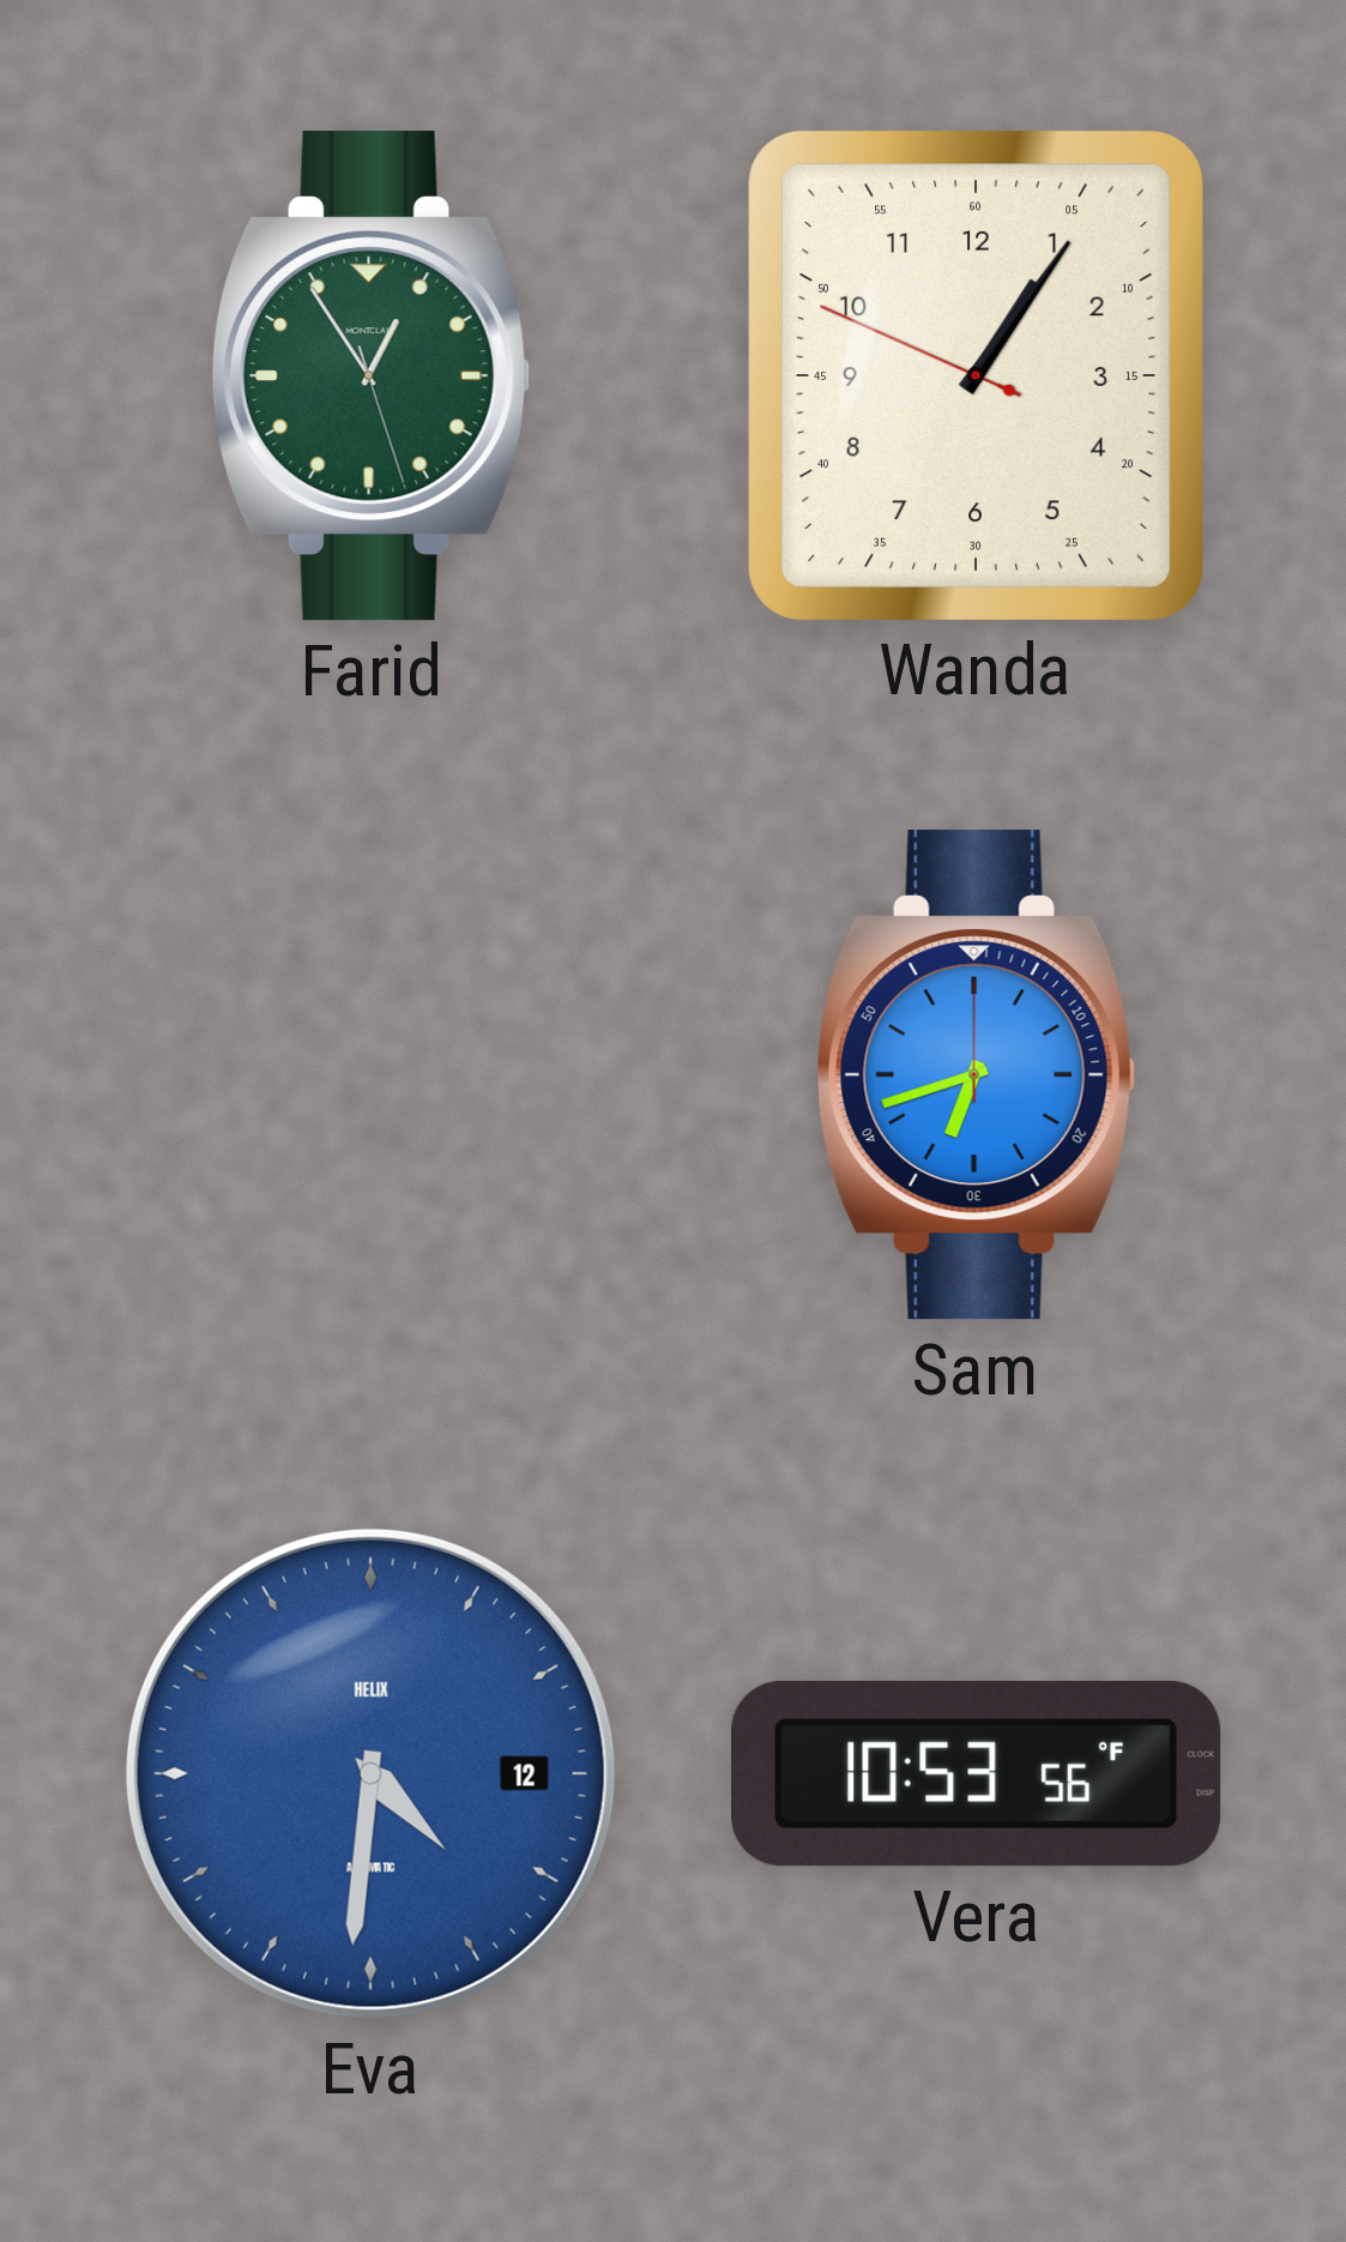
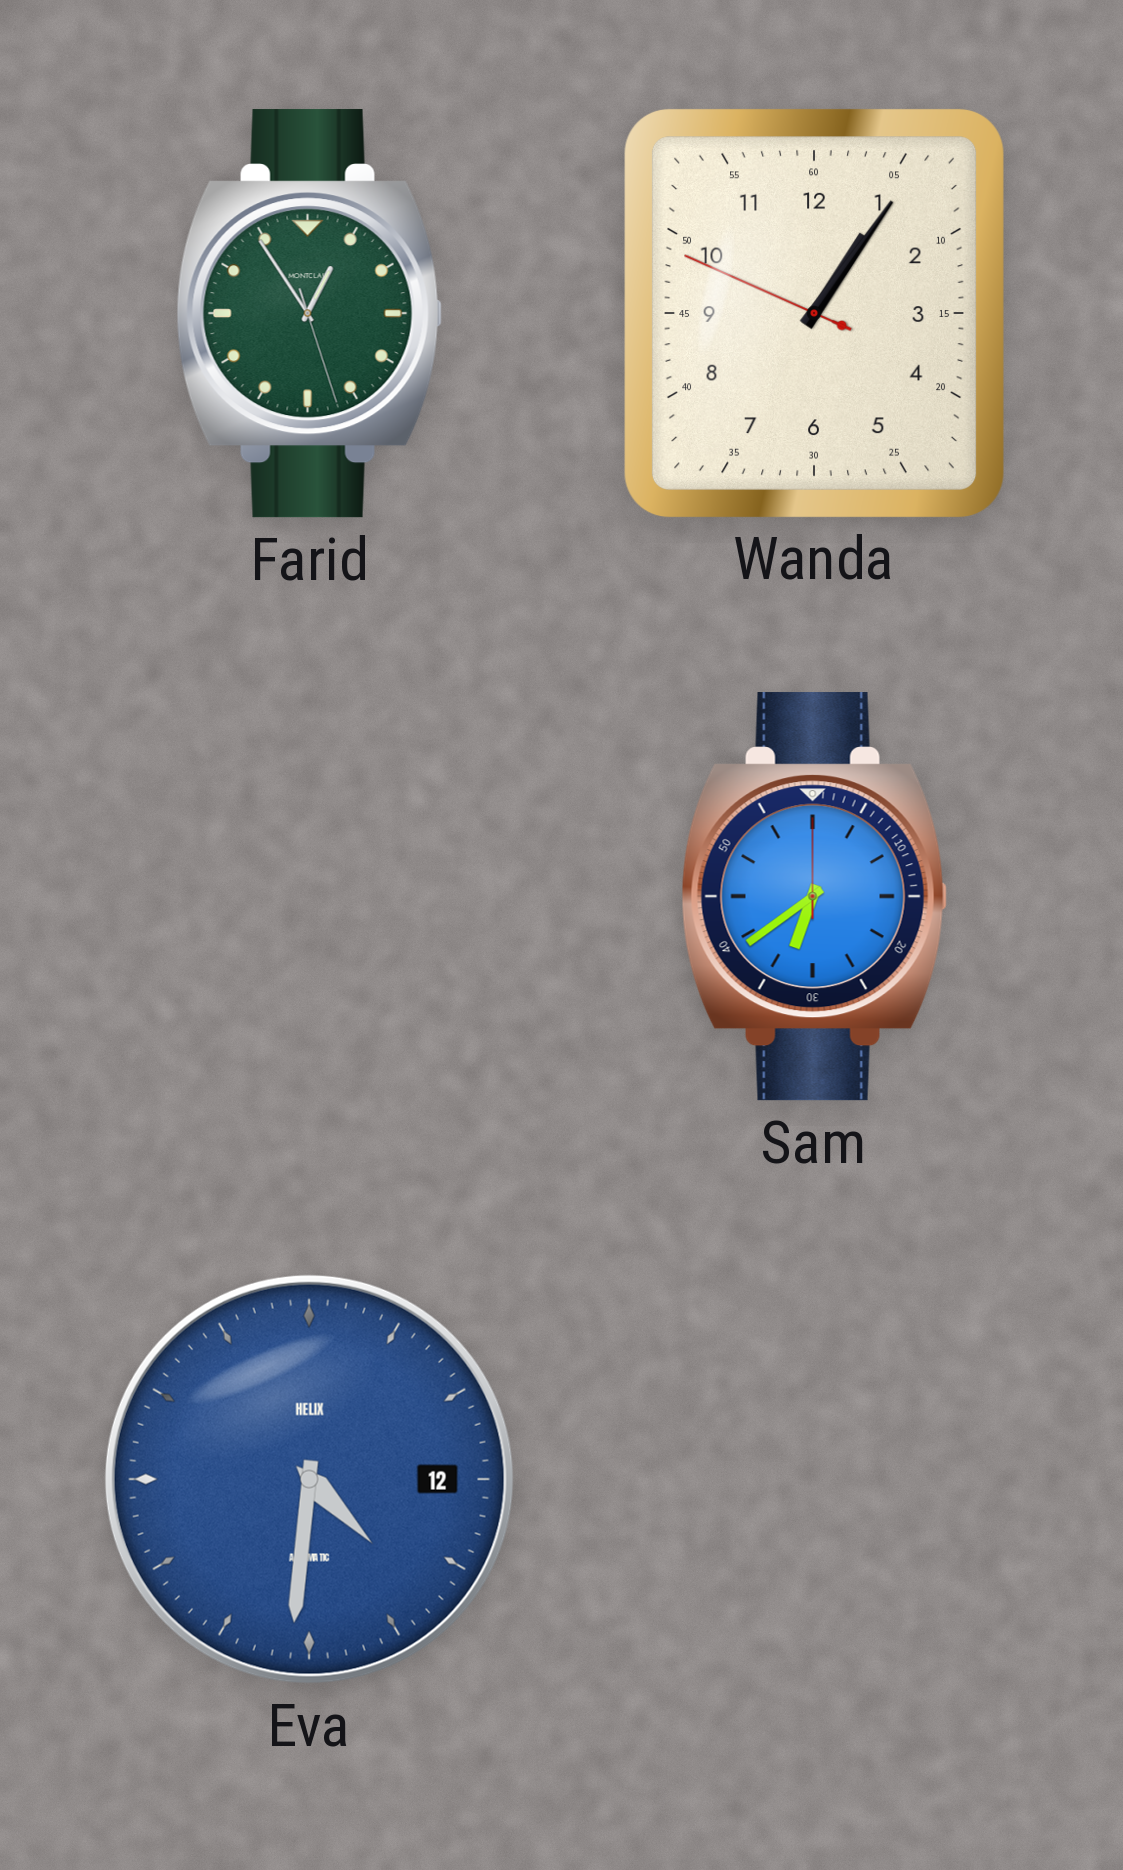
Sam: 6:42 -> 6:39
Vera: 10:53 -> none
